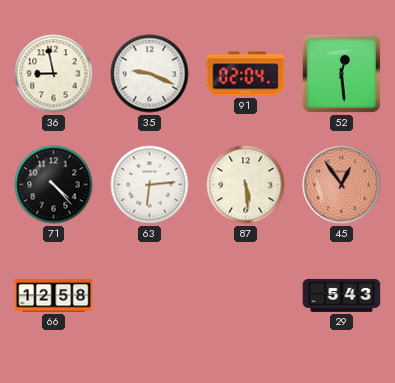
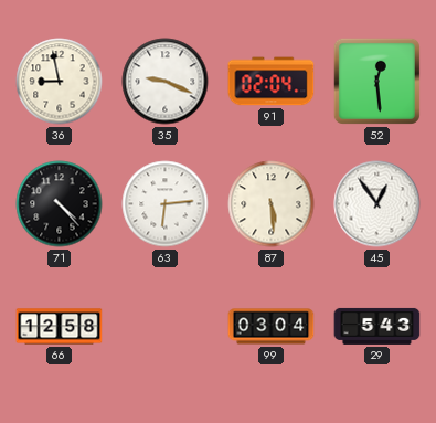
45 dial: salmon -> white
99: none -> 03:04
